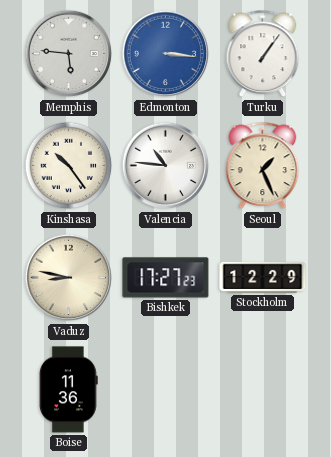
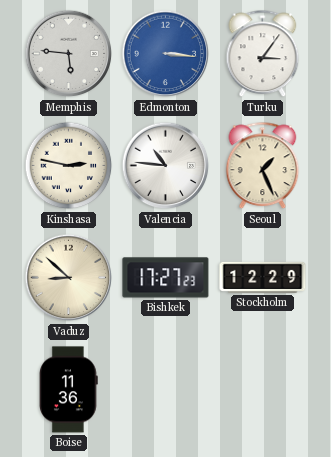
Turku: 1:06 -> 3:06
Kinshasa: 10:24 -> 2:47
Vaduz: 8:47 -> 8:52
